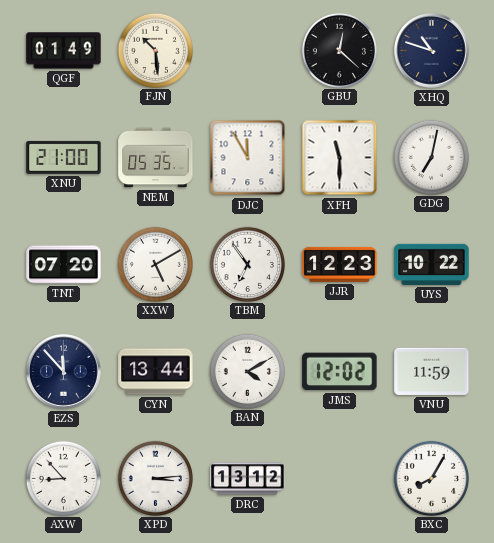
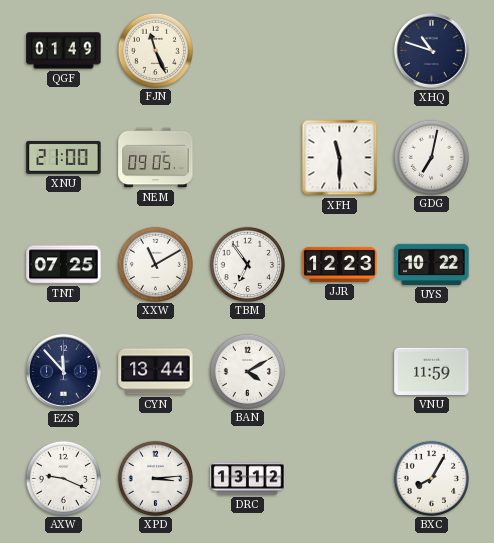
FJN: 10:29 -> 11:26
GBU: 12:22 -> none
NEM: 05:35 -> 09:05
DJC: 11:55 -> none
TNT: 07:20 -> 07:25
XXW: 5:10 -> 11:10
JMS: 12:02 -> none
AXW: 8:53 -> 9:19
